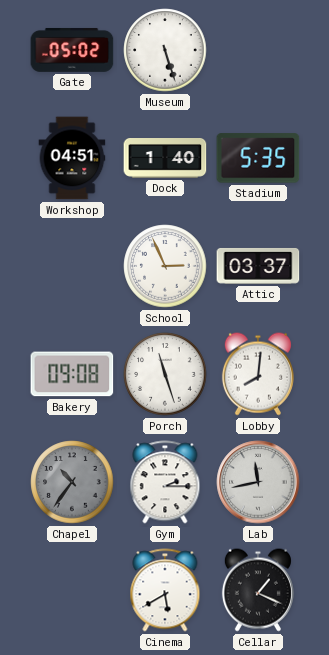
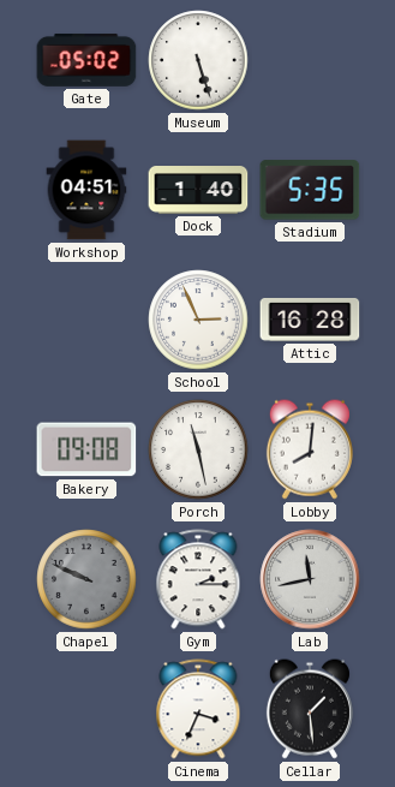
Attic: 03:37 -> 16:28
Porch: 11:27 -> 11:28
Chapel: 10:36 -> 9:49
Cinema: 5:40 -> 3:34
Cellar: 1:19 -> 1:29
